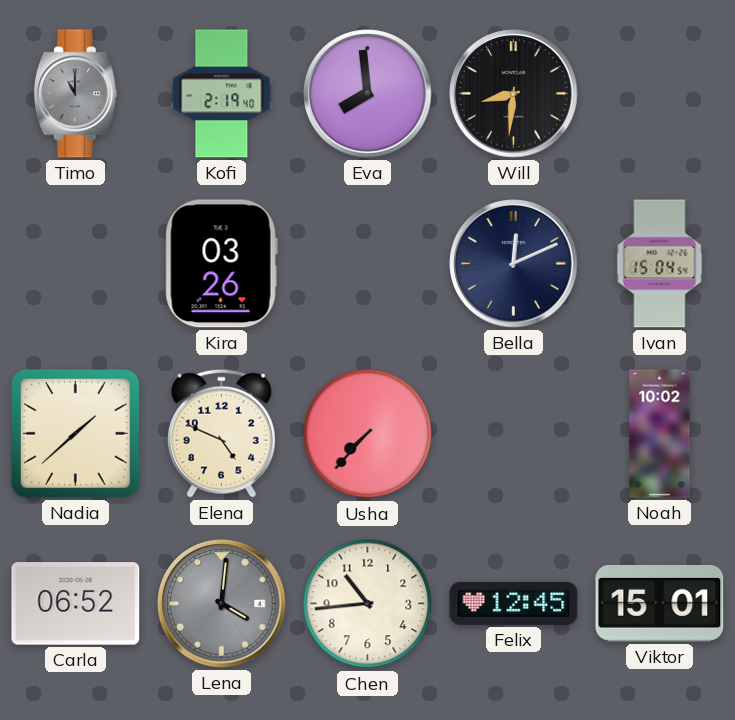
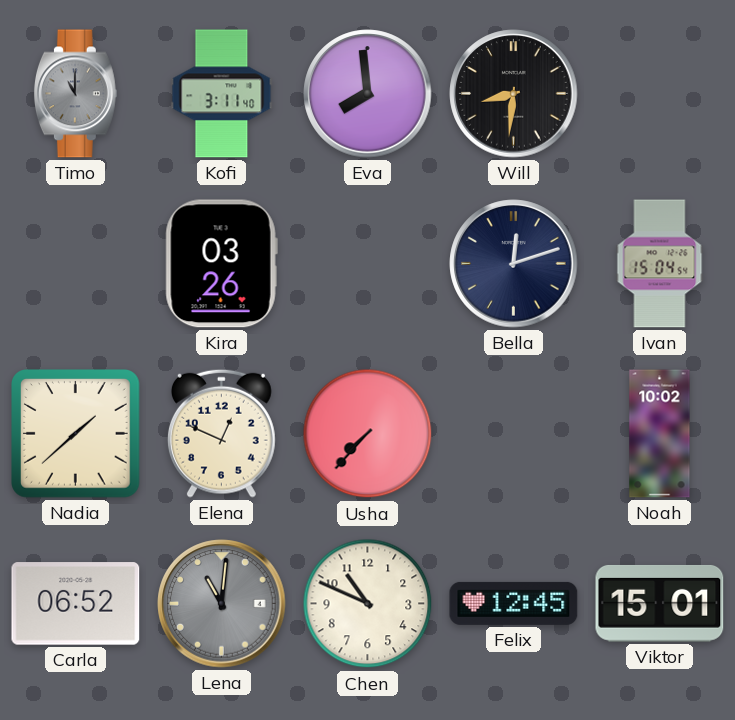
Kofi: 2:19 -> 3:11
Bella: 12:11 -> 12:12
Elena: 4:49 -> 12:49
Lena: 4:01 -> 11:01
Chen: 10:44 -> 10:49
